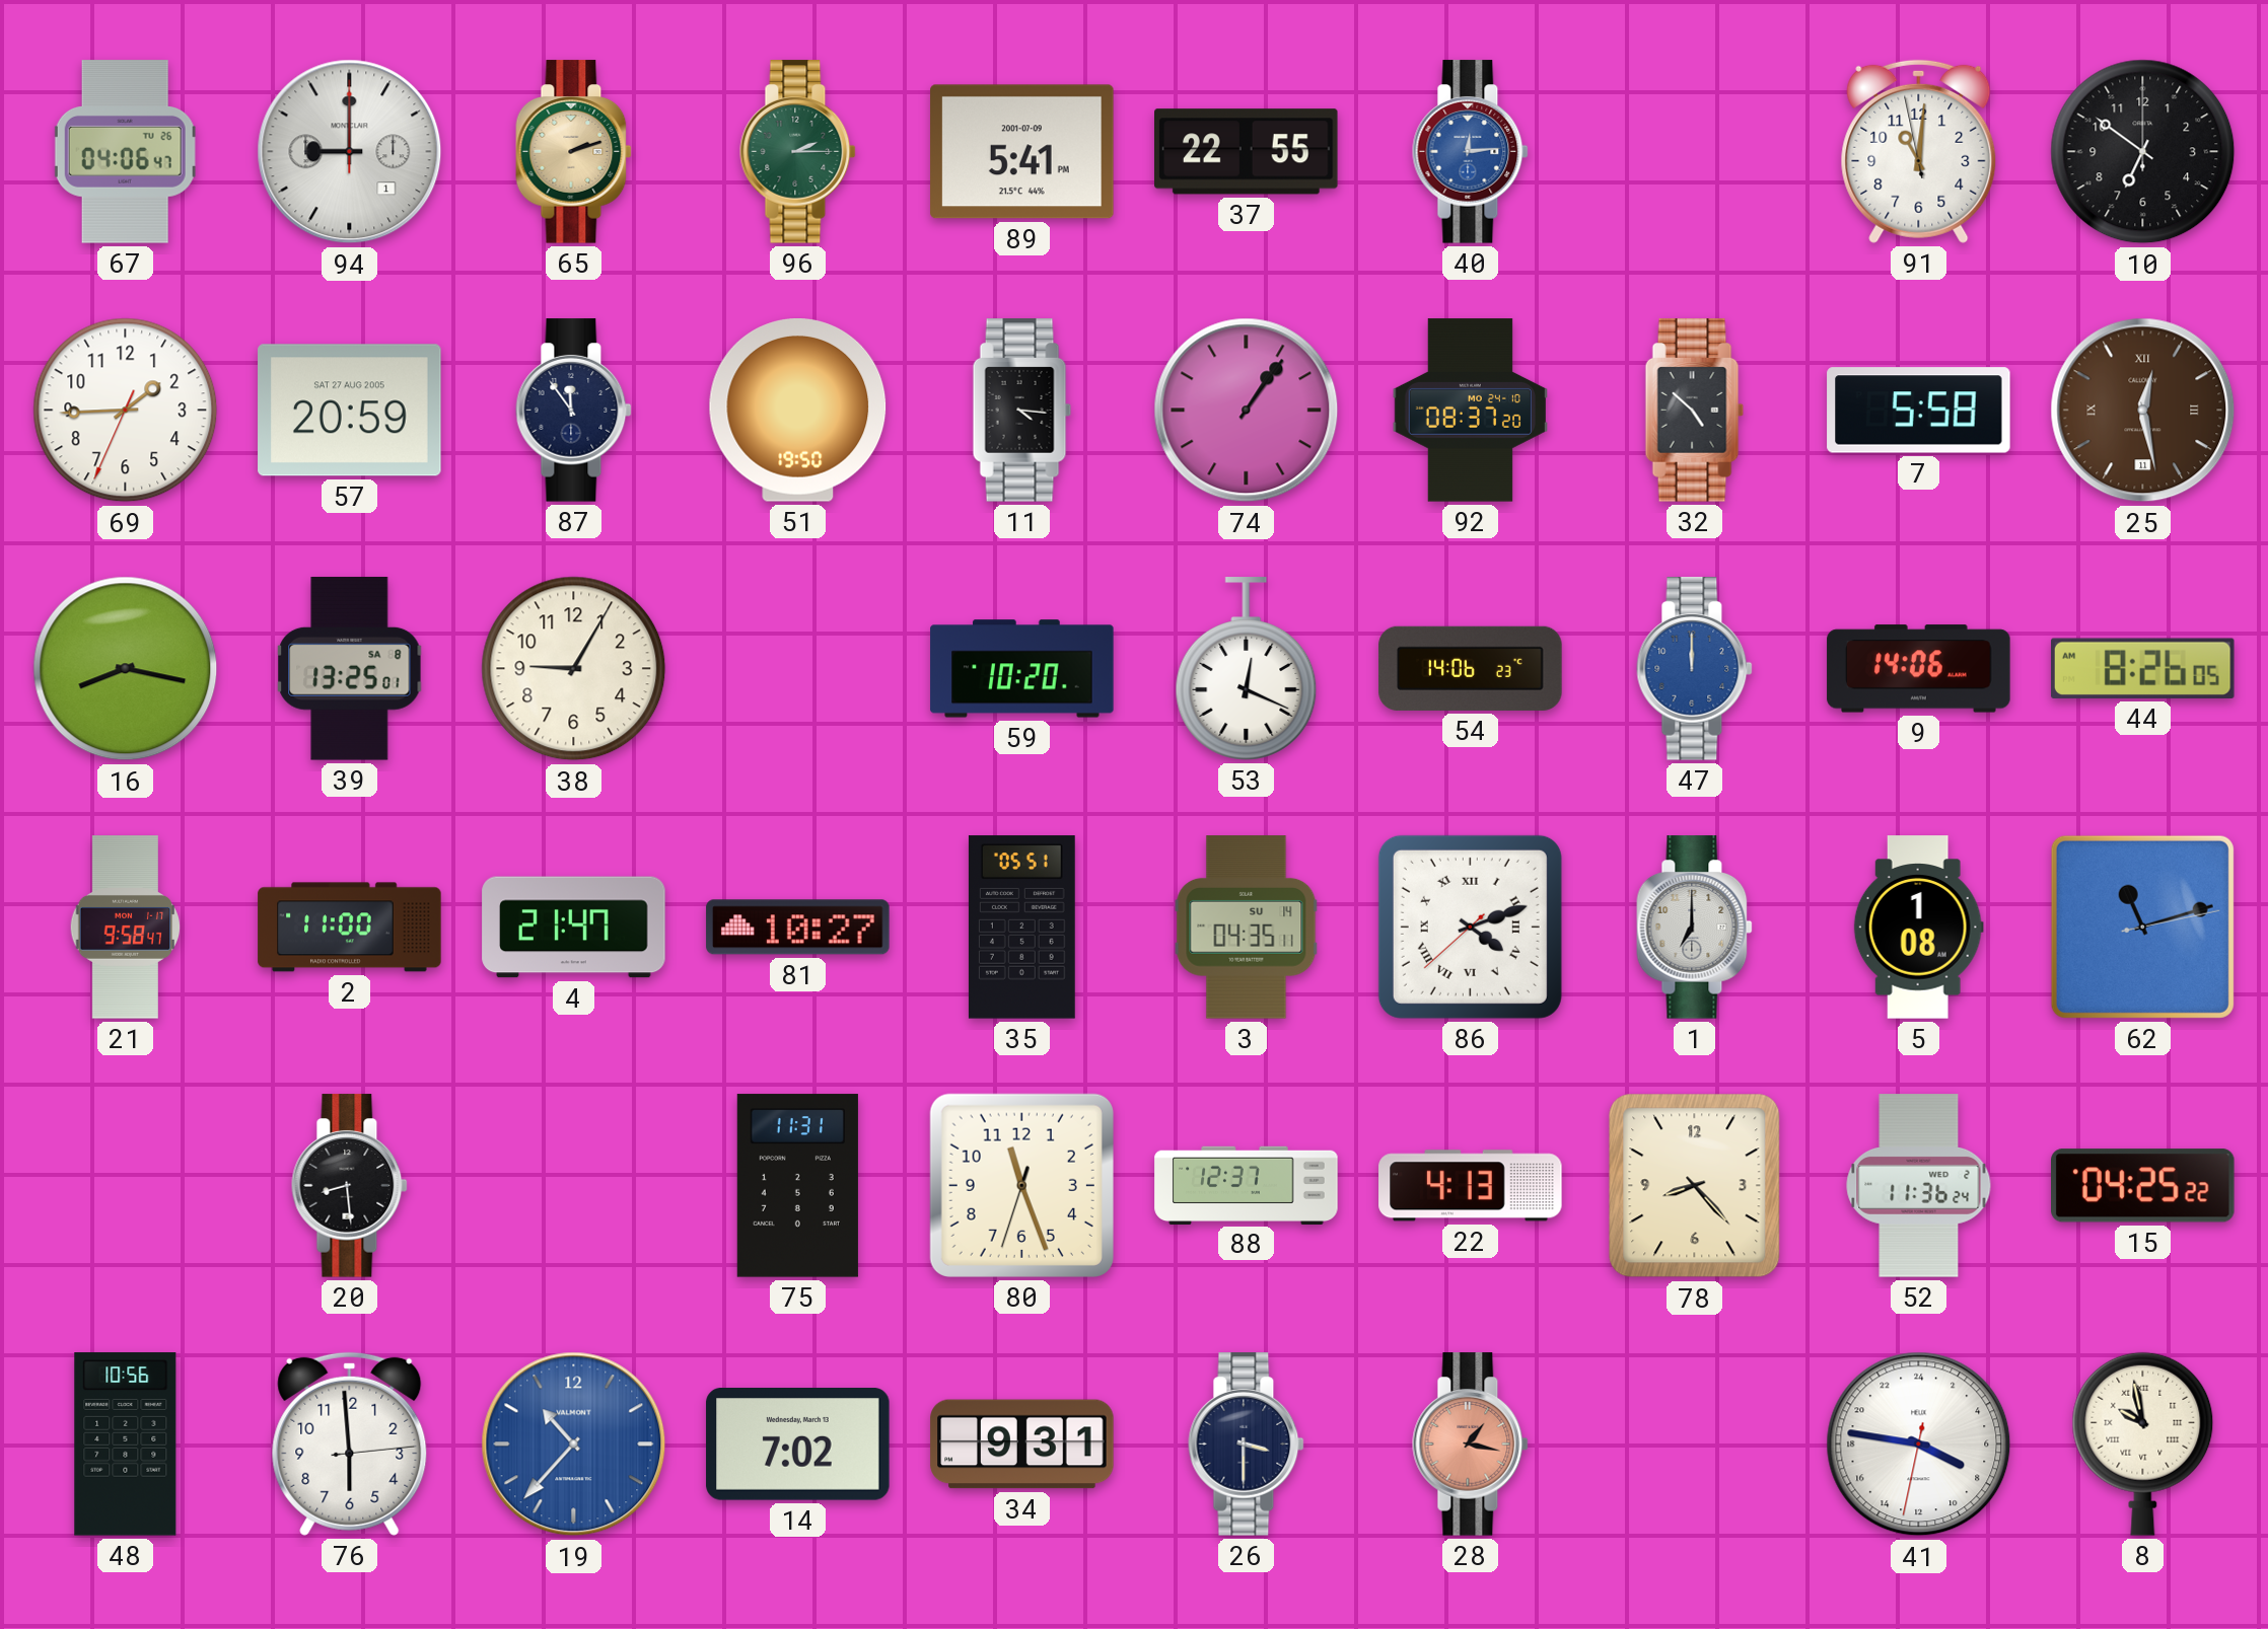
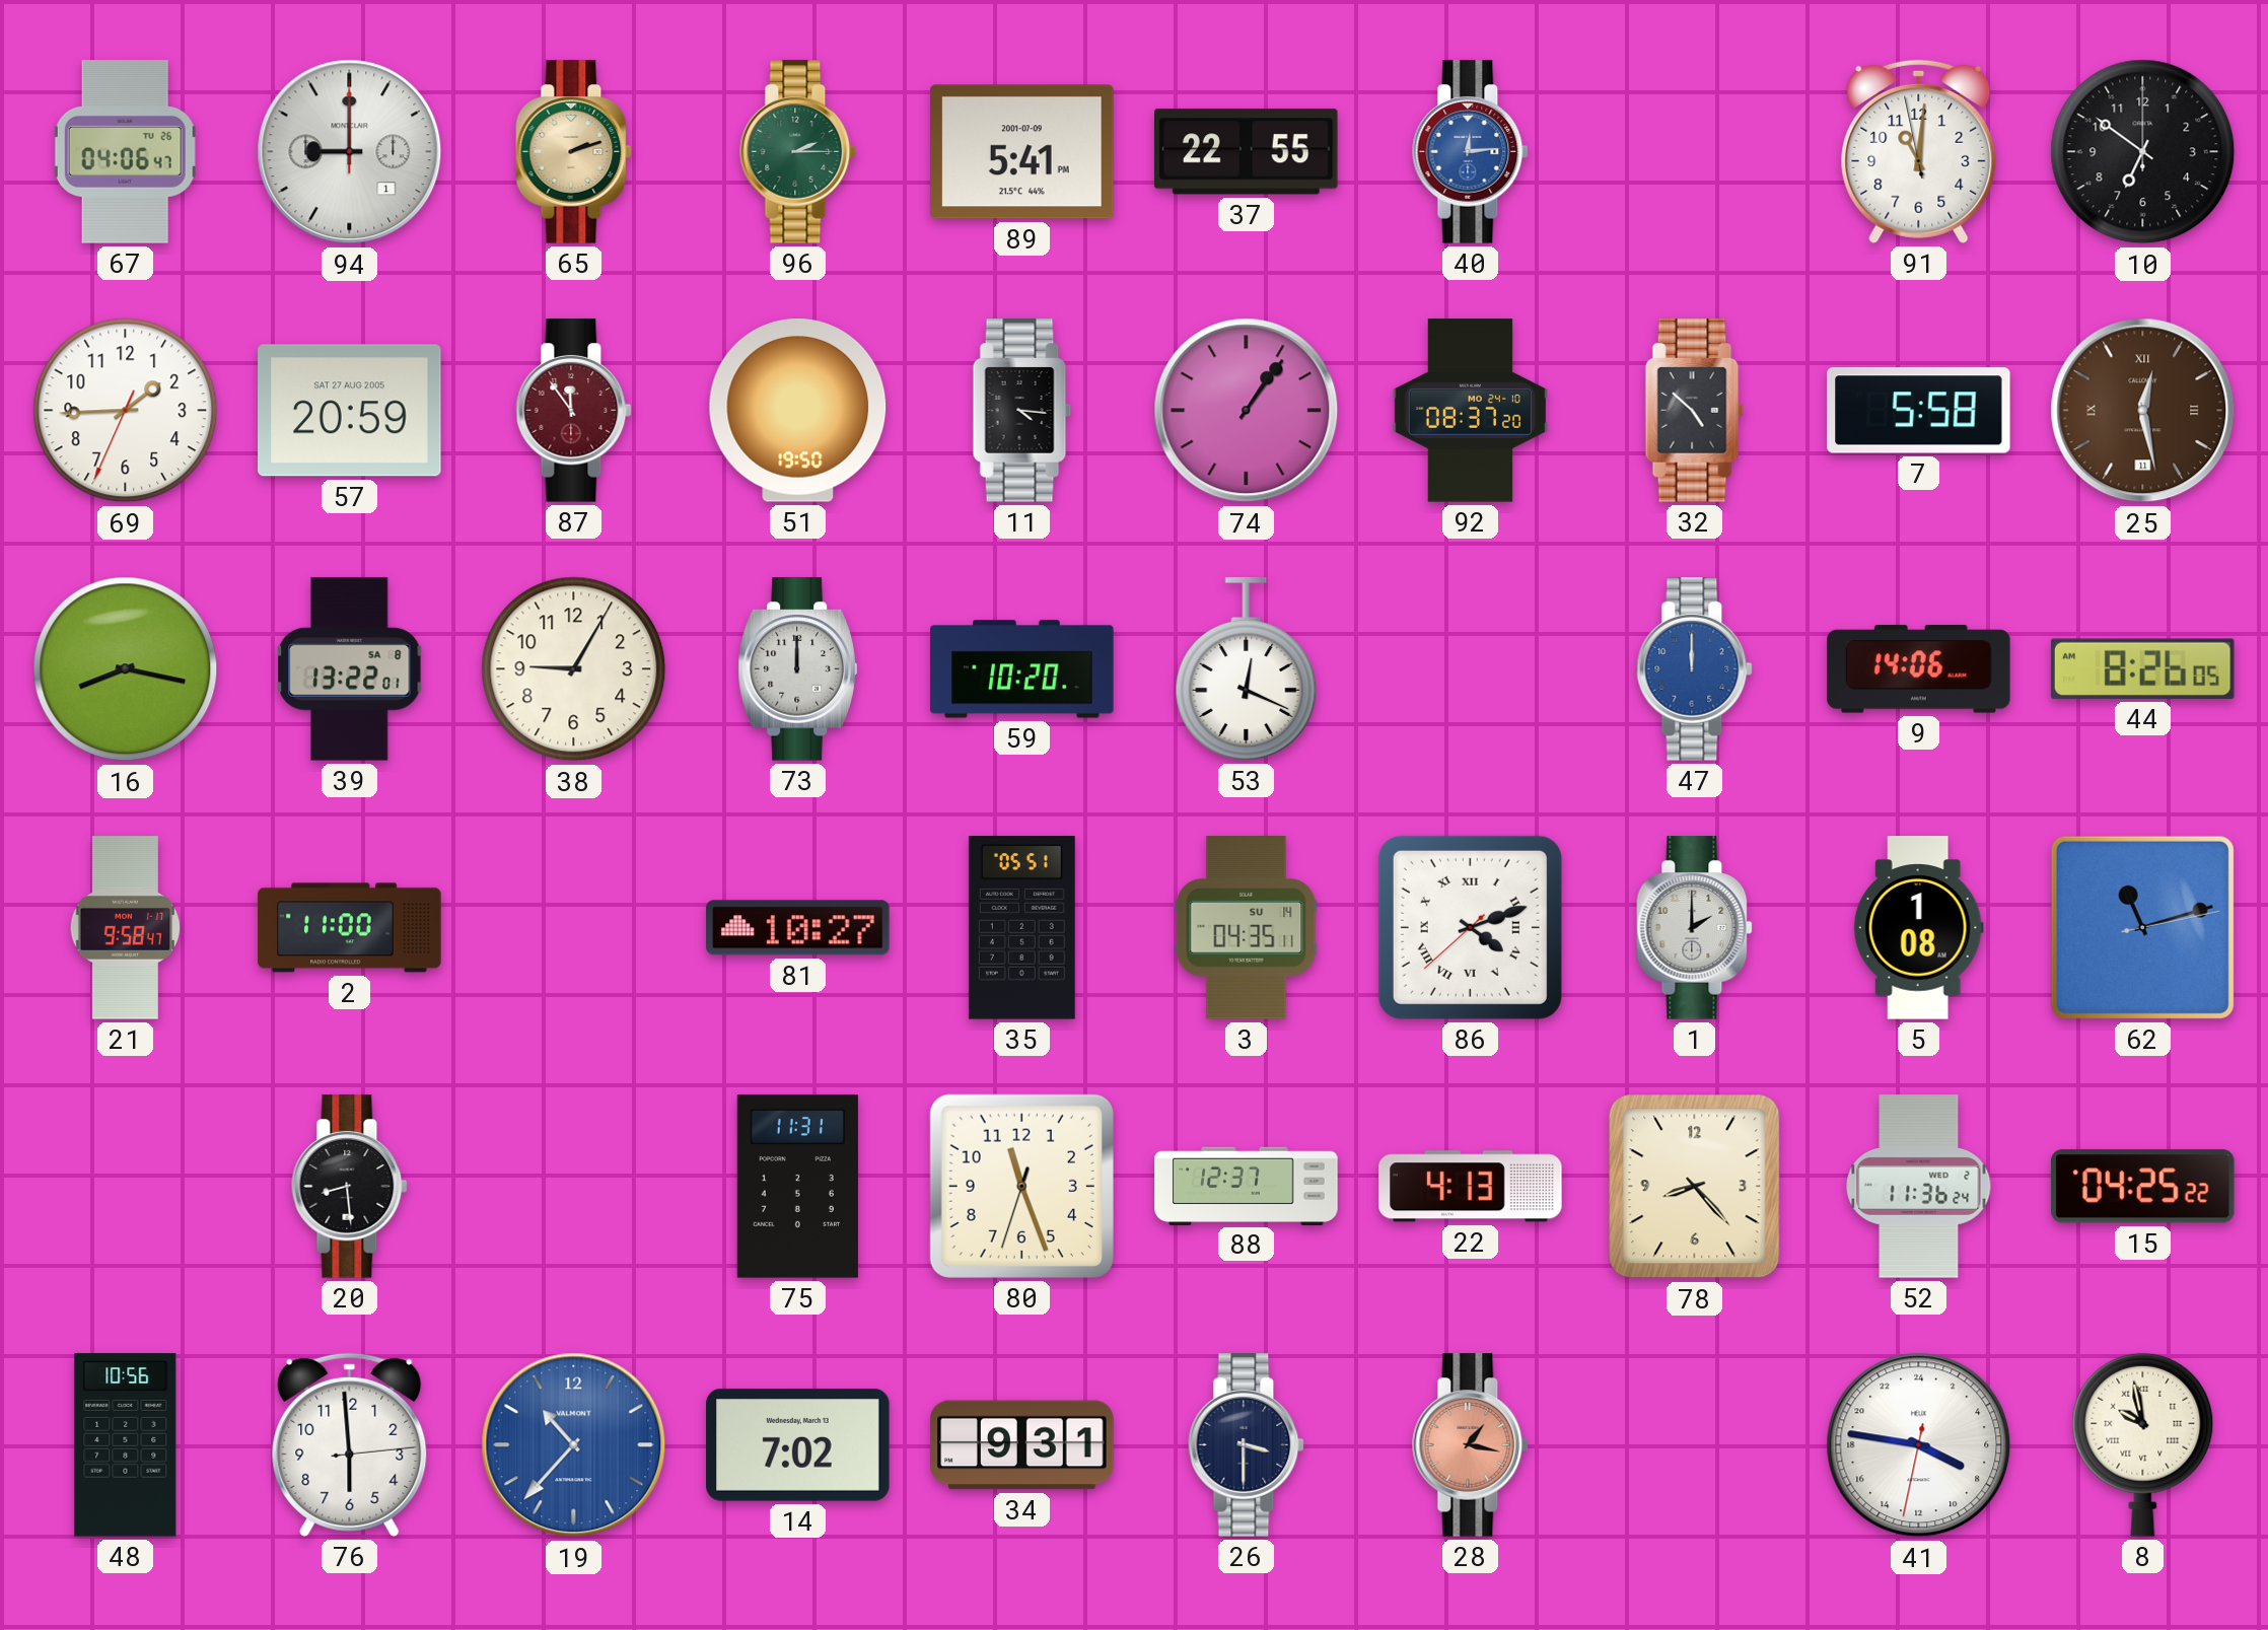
87 dial: navy -> burgundy
39: 13:25 -> 13:22
73: none -> 12:00
54: 14:06 -> none
4: 21:47 -> none
1: 7:00 -> 2:00
